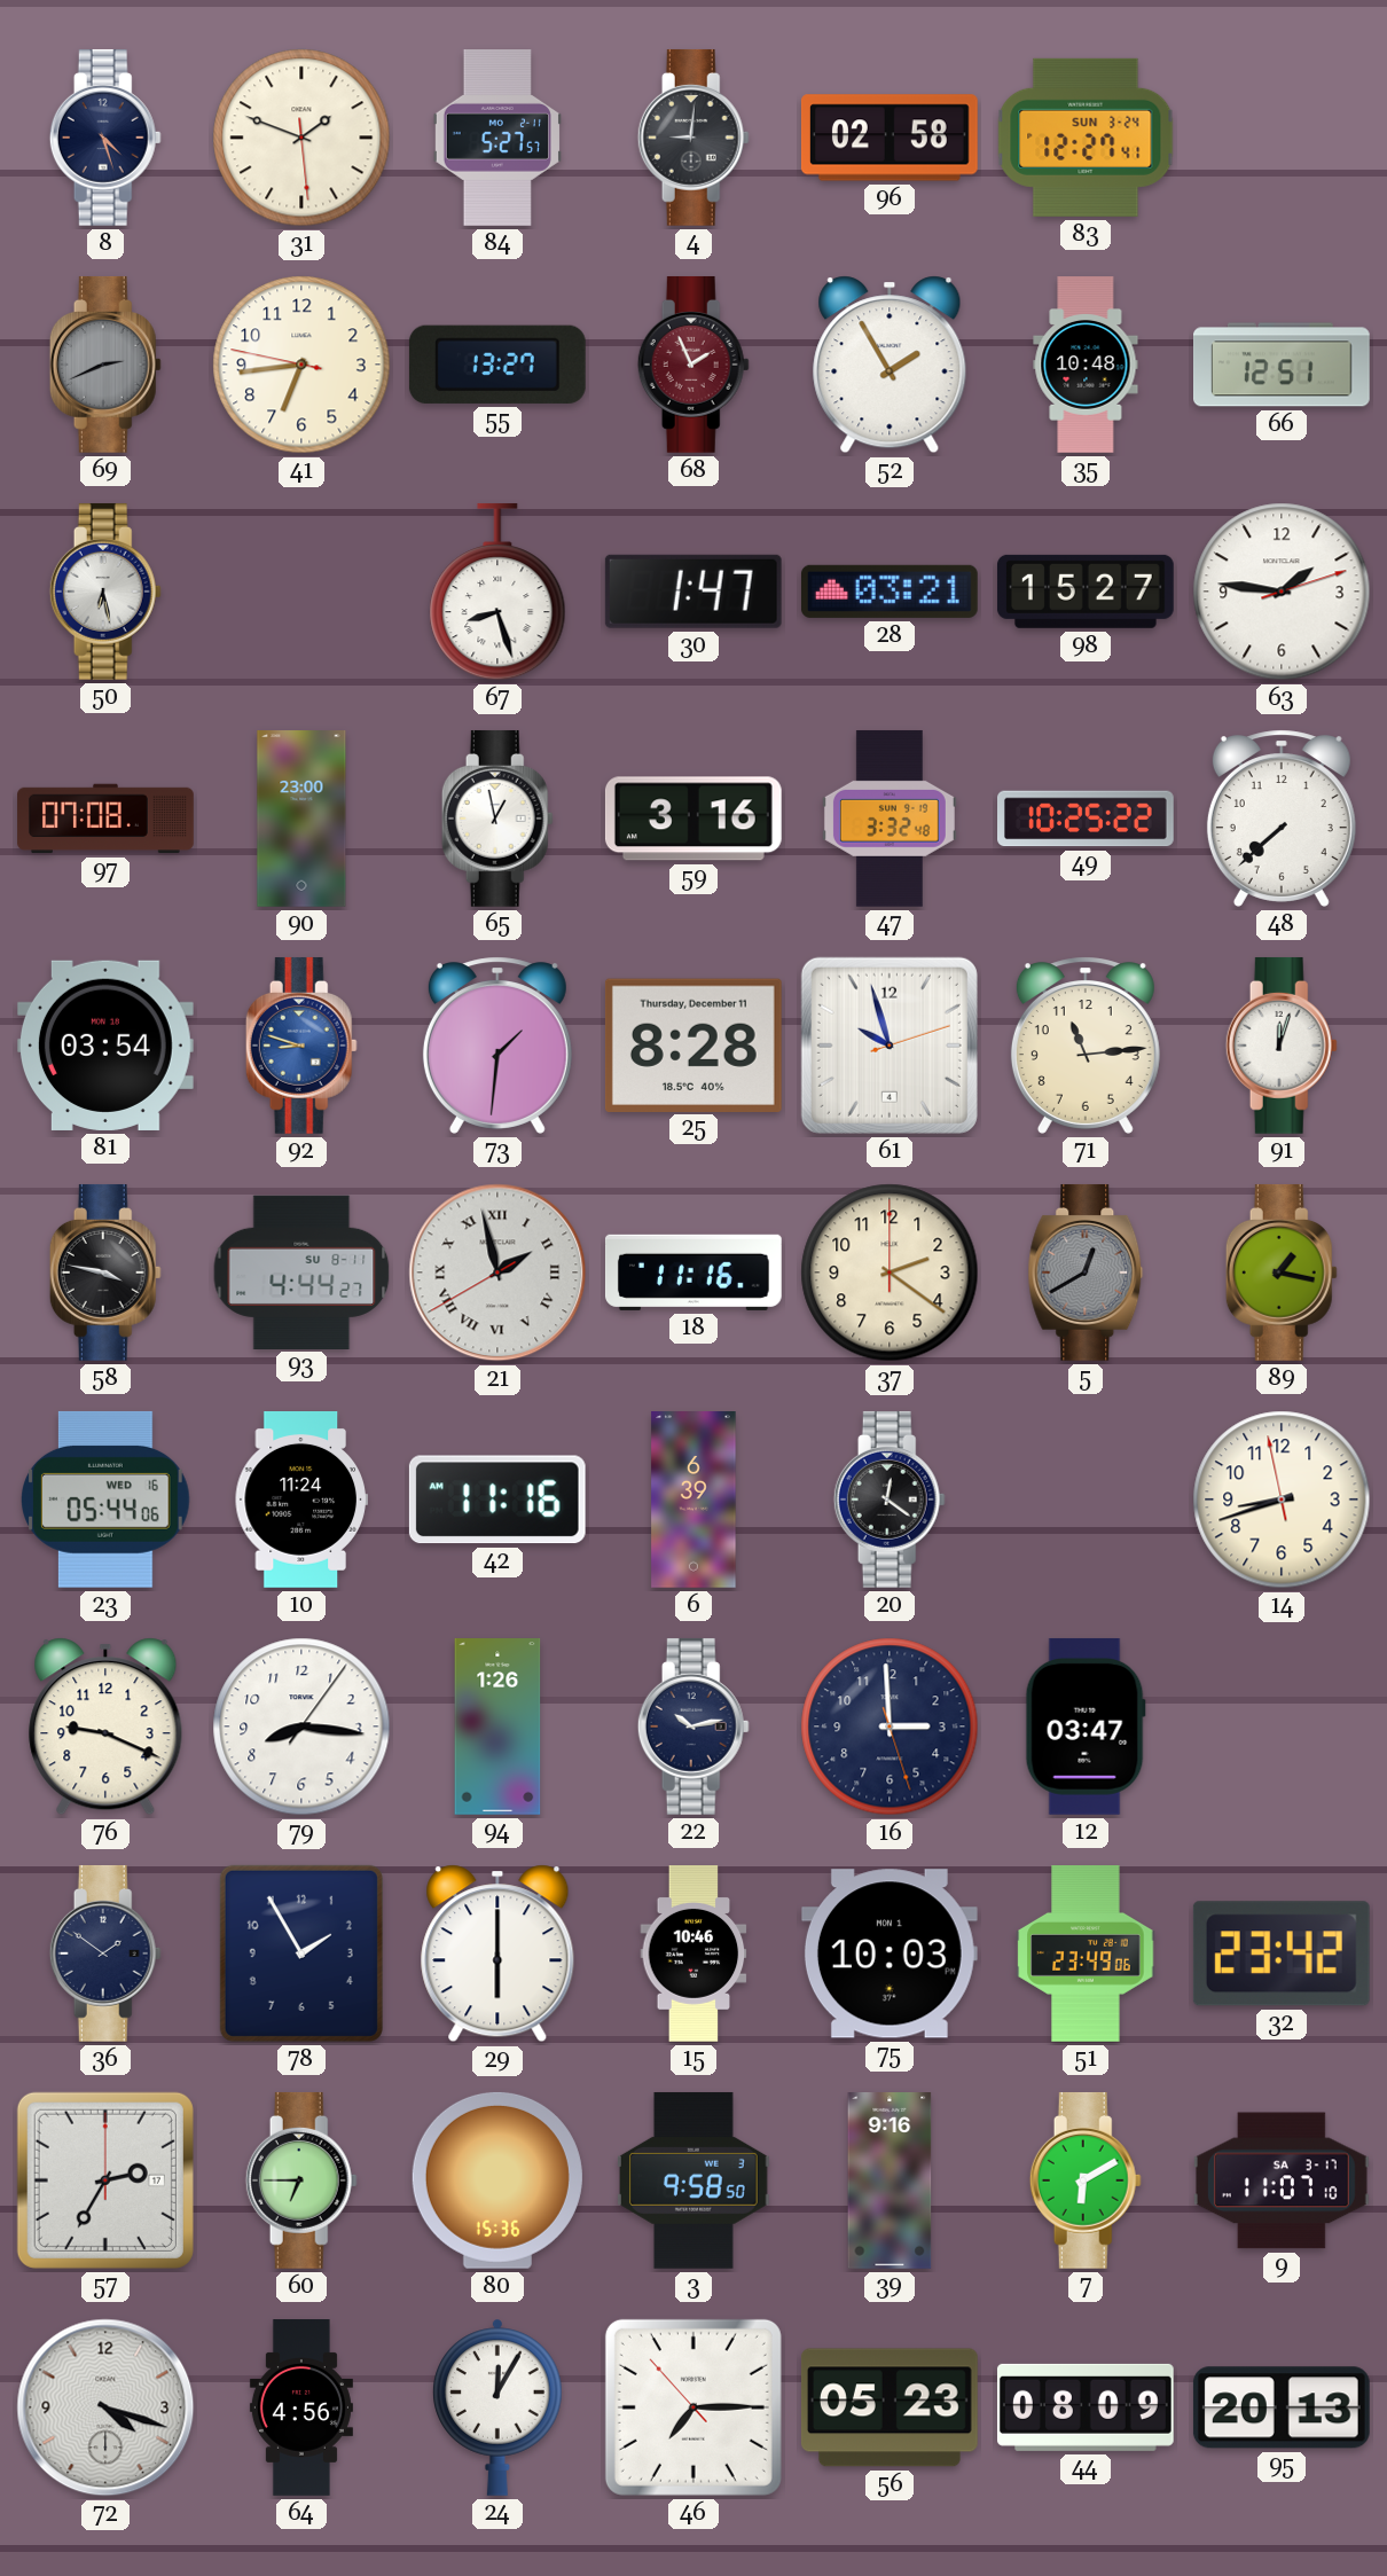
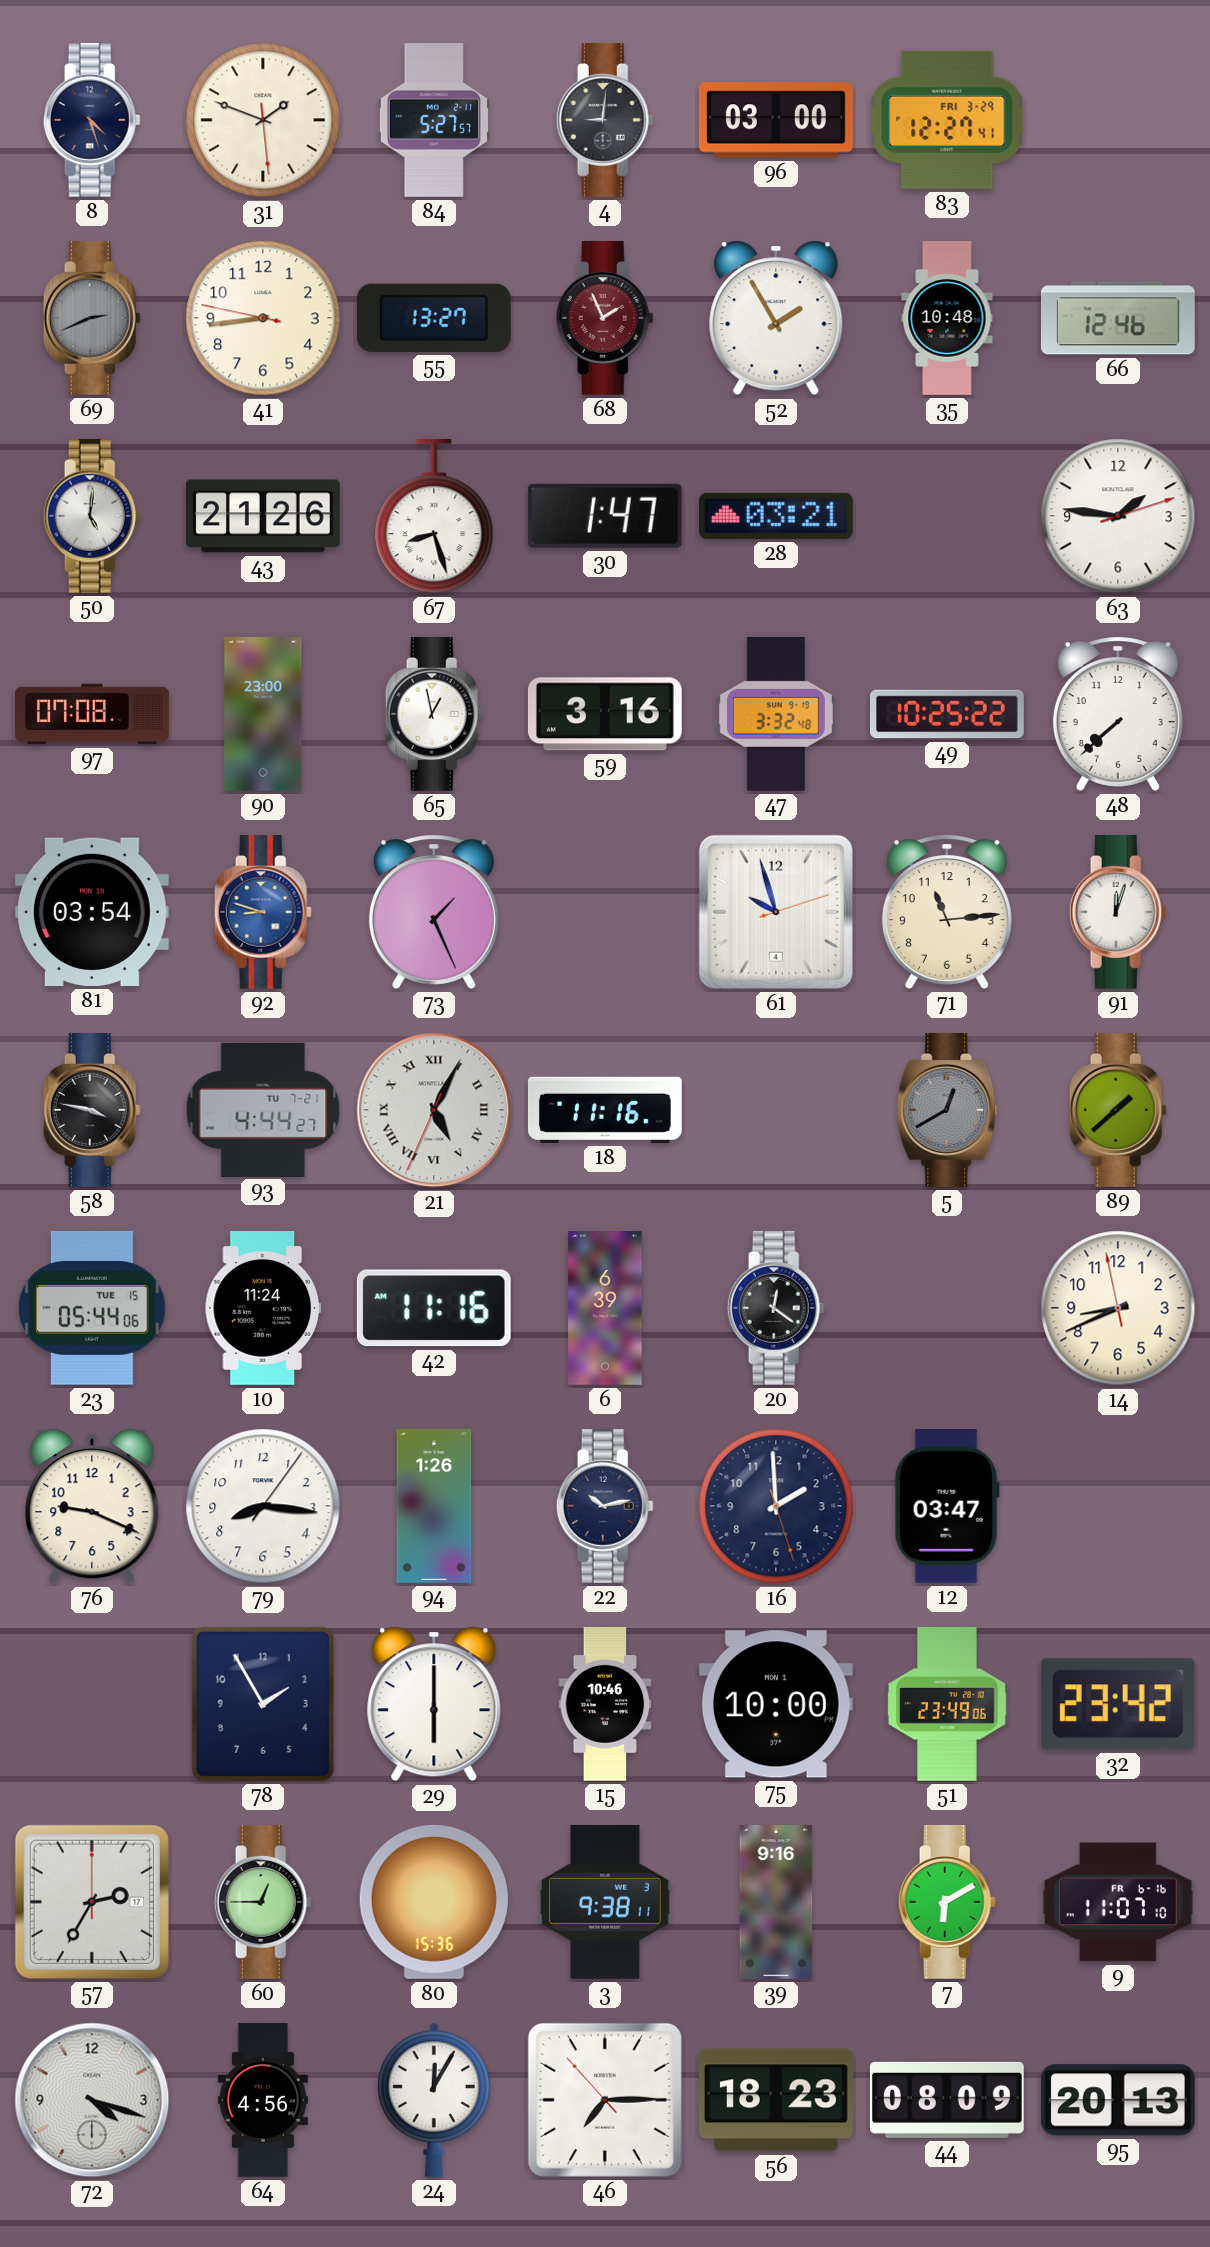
96: 02:58 -> 03:00
83 date: SUN 3-24 -> FRI 3-29
41: 6:43 -> 8:43
66: 12:51 -> 12:46
50: 6:28 -> 5:01
43: none -> 21:26
98: 15:27 -> none
73: 1:31 -> 1:26
25: 8:28 -> none
93 date: SU 8-11 -> TU 7-21
21: 1:57 -> 5:04
37: 2:21 -> none
89: 1:17 -> 1:38
23 date: WED 16 -> TUE 15
14: 8:41 -> 8:40
16: 2:59 -> 1:59
36: 1:51 -> none
75: 10:03 -> 10:00
60: 6:45 -> 12:45
3: 9:58 -> 9:38
9 date: SA 3-17 -> FR 6-16
56: 05:23 -> 18:23
